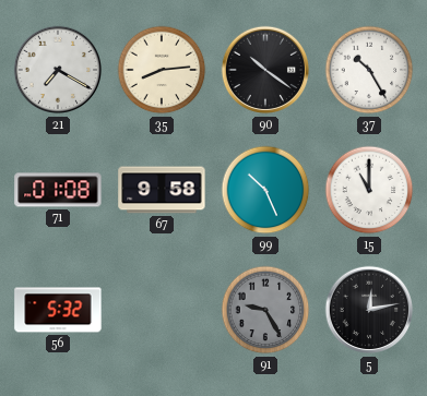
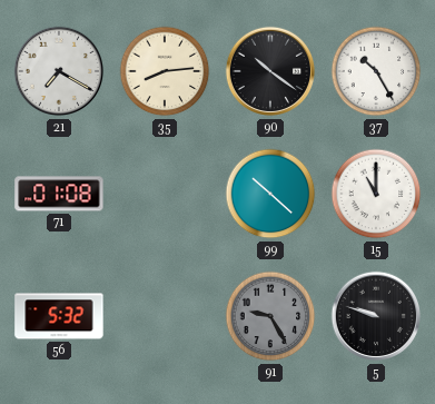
67: 9:58 -> none
99: 10:26 -> 10:22
5: 12:13 -> 9:48
